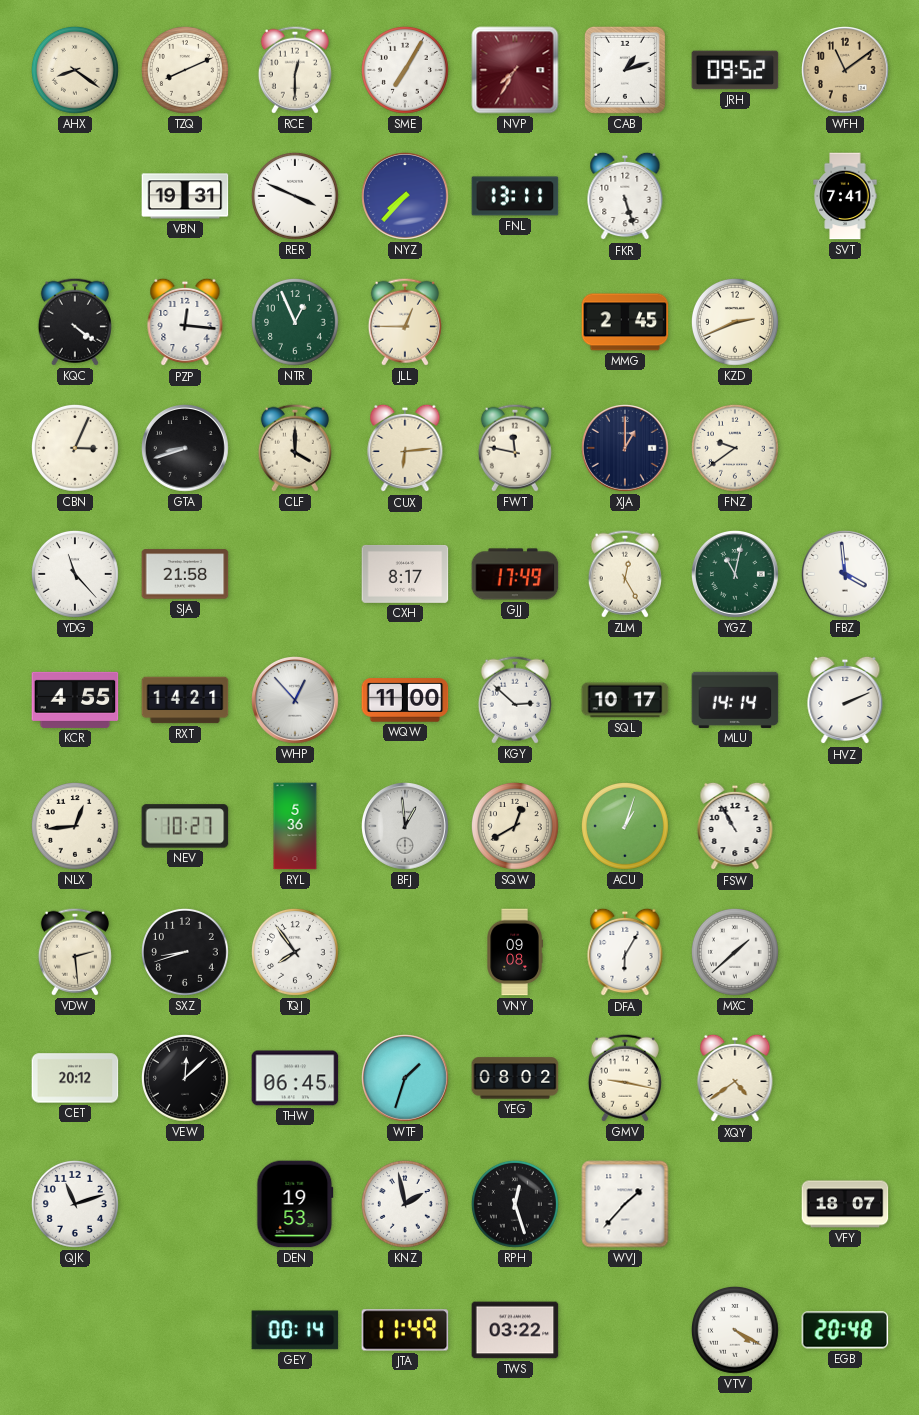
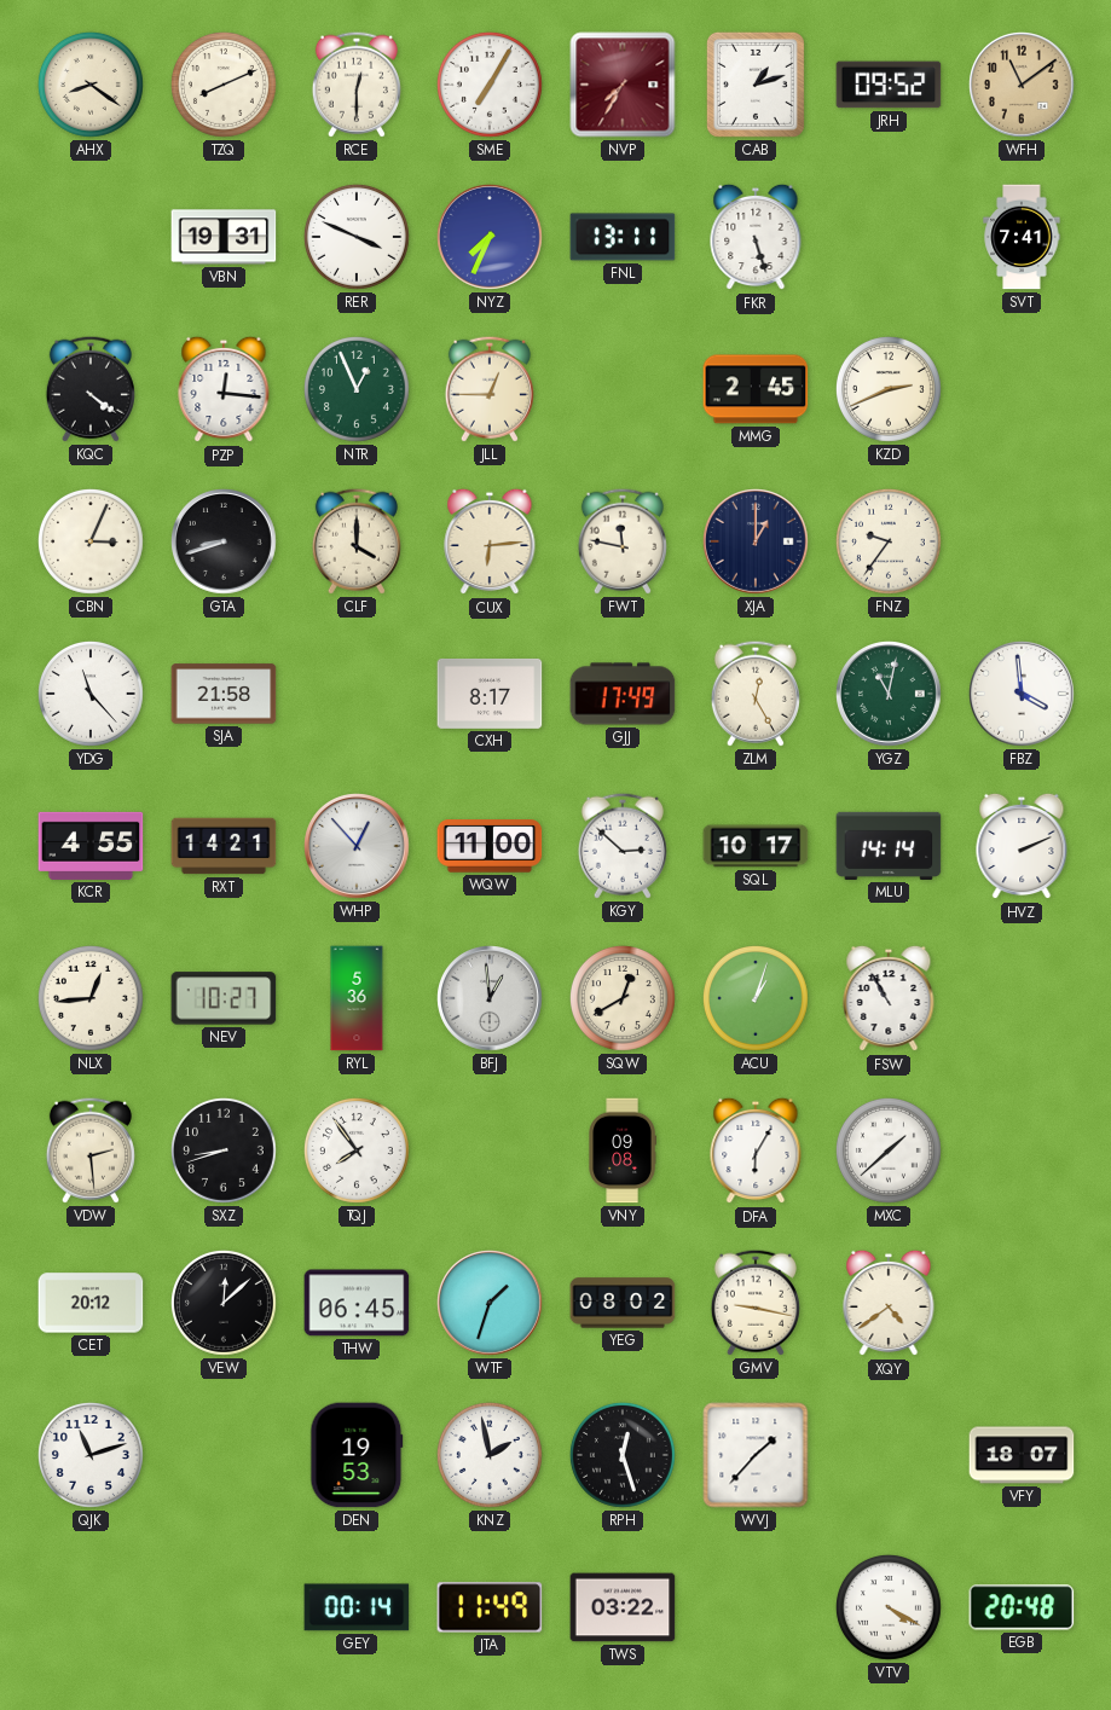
NYZ: 7:37 -> 7:34
FNZ: 9:39 -> 9:36
